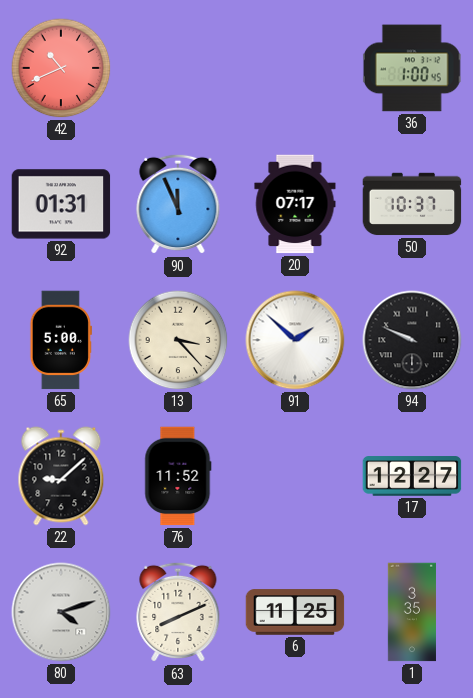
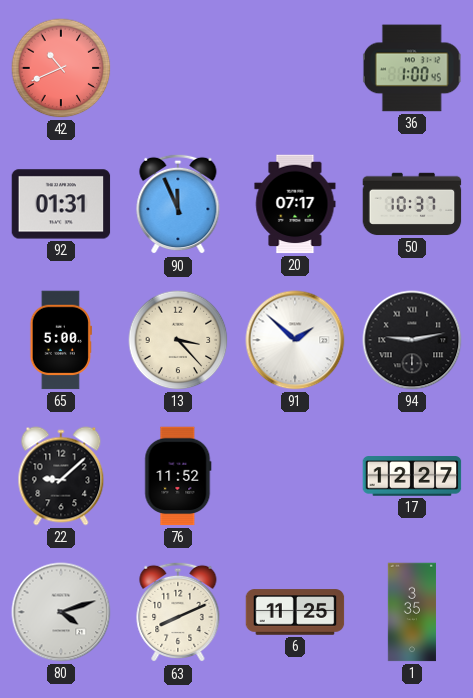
94: 9:49 -> 9:13
